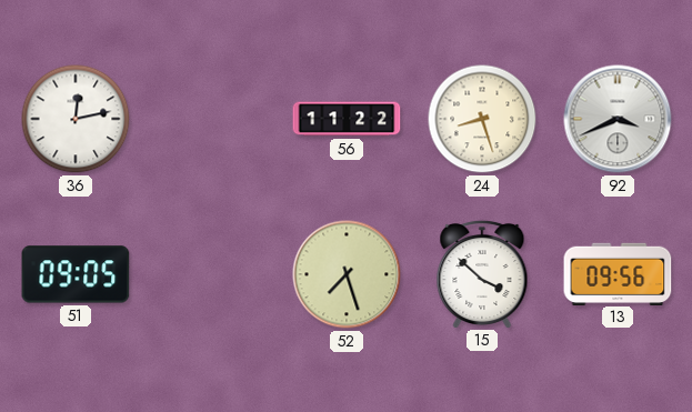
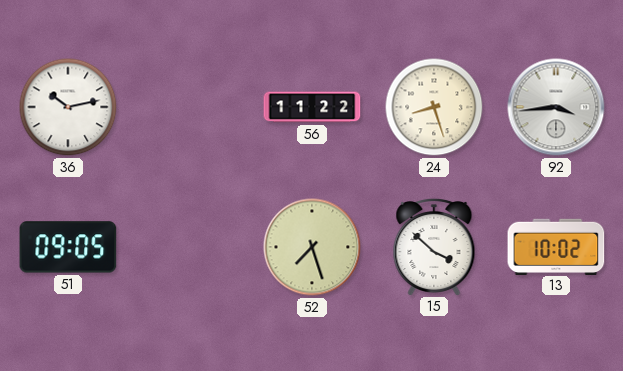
36: 12:13 -> 10:13
92: 3:41 -> 3:44
13: 09:56 -> 10:02
